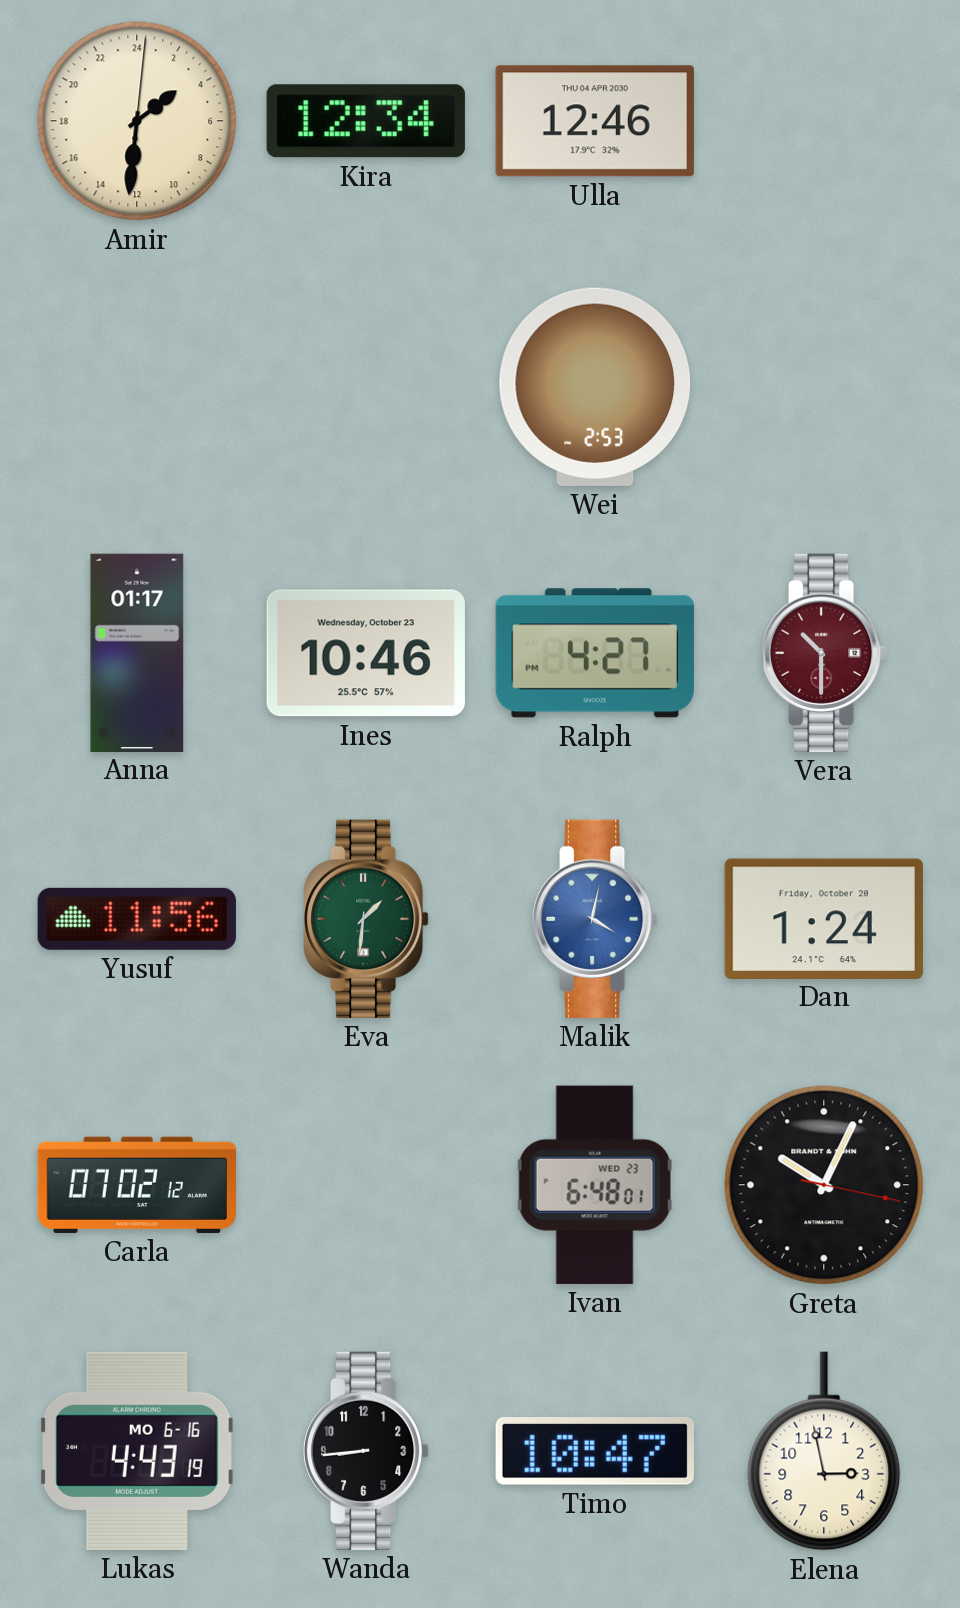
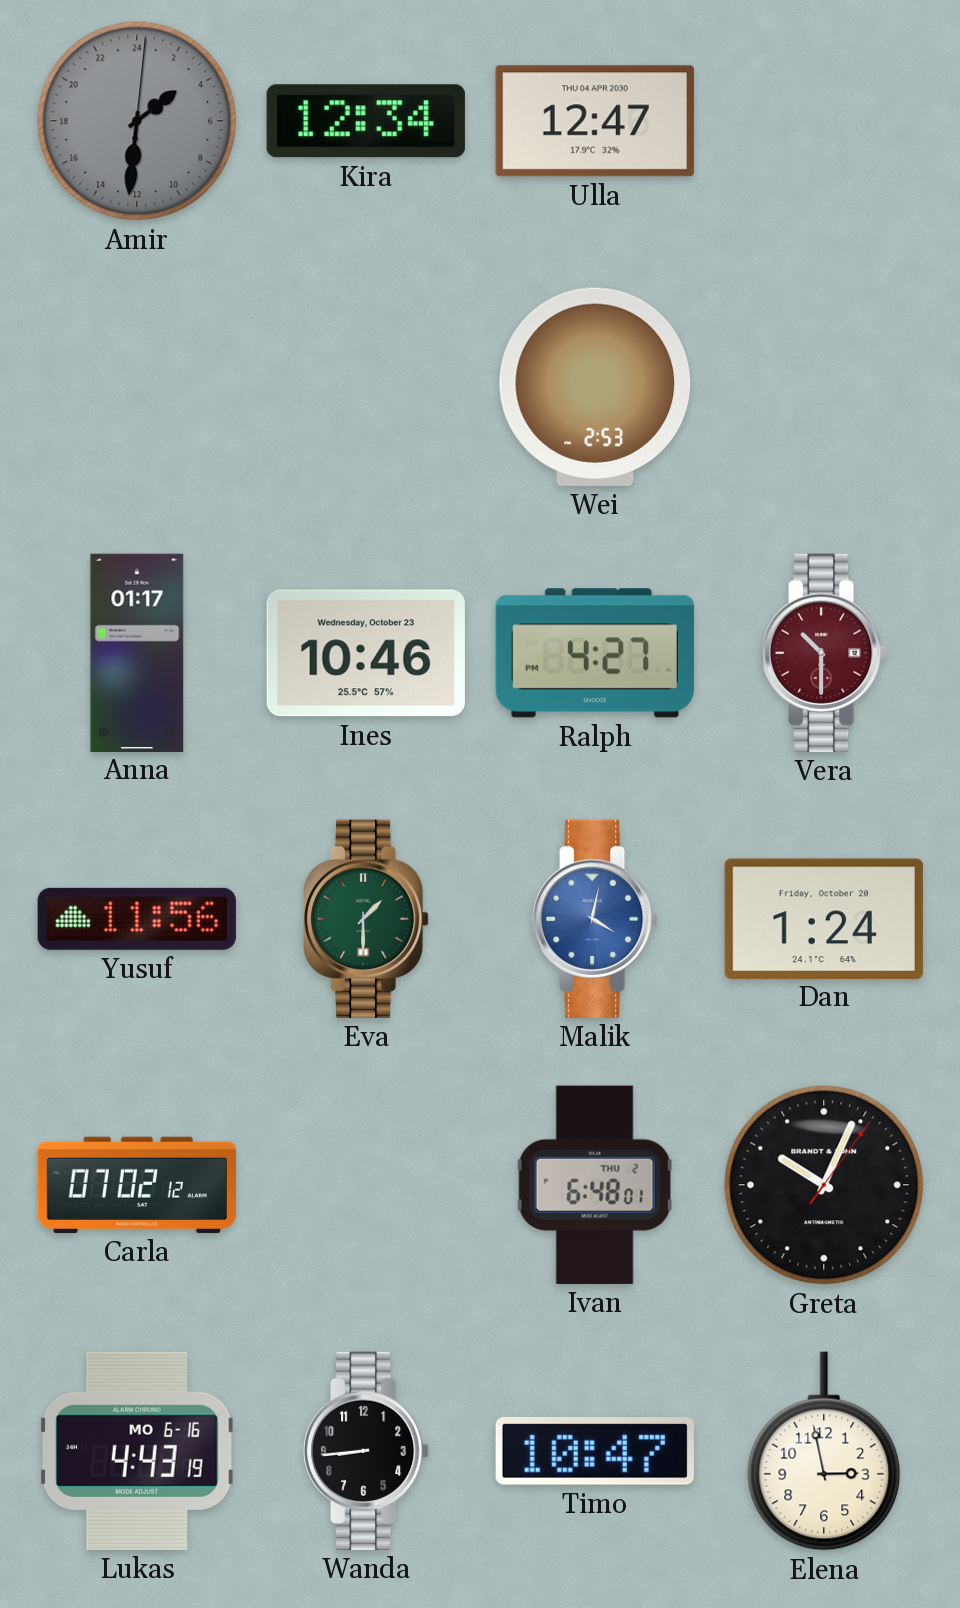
Amir dial: cream -> grey
Ulla: 12:46 -> 12:47
Eva: 1:31 -> 1:30
Ivan date: WED 23 -> THU 2
Greta: 10:04:17 -> 10:04:06
